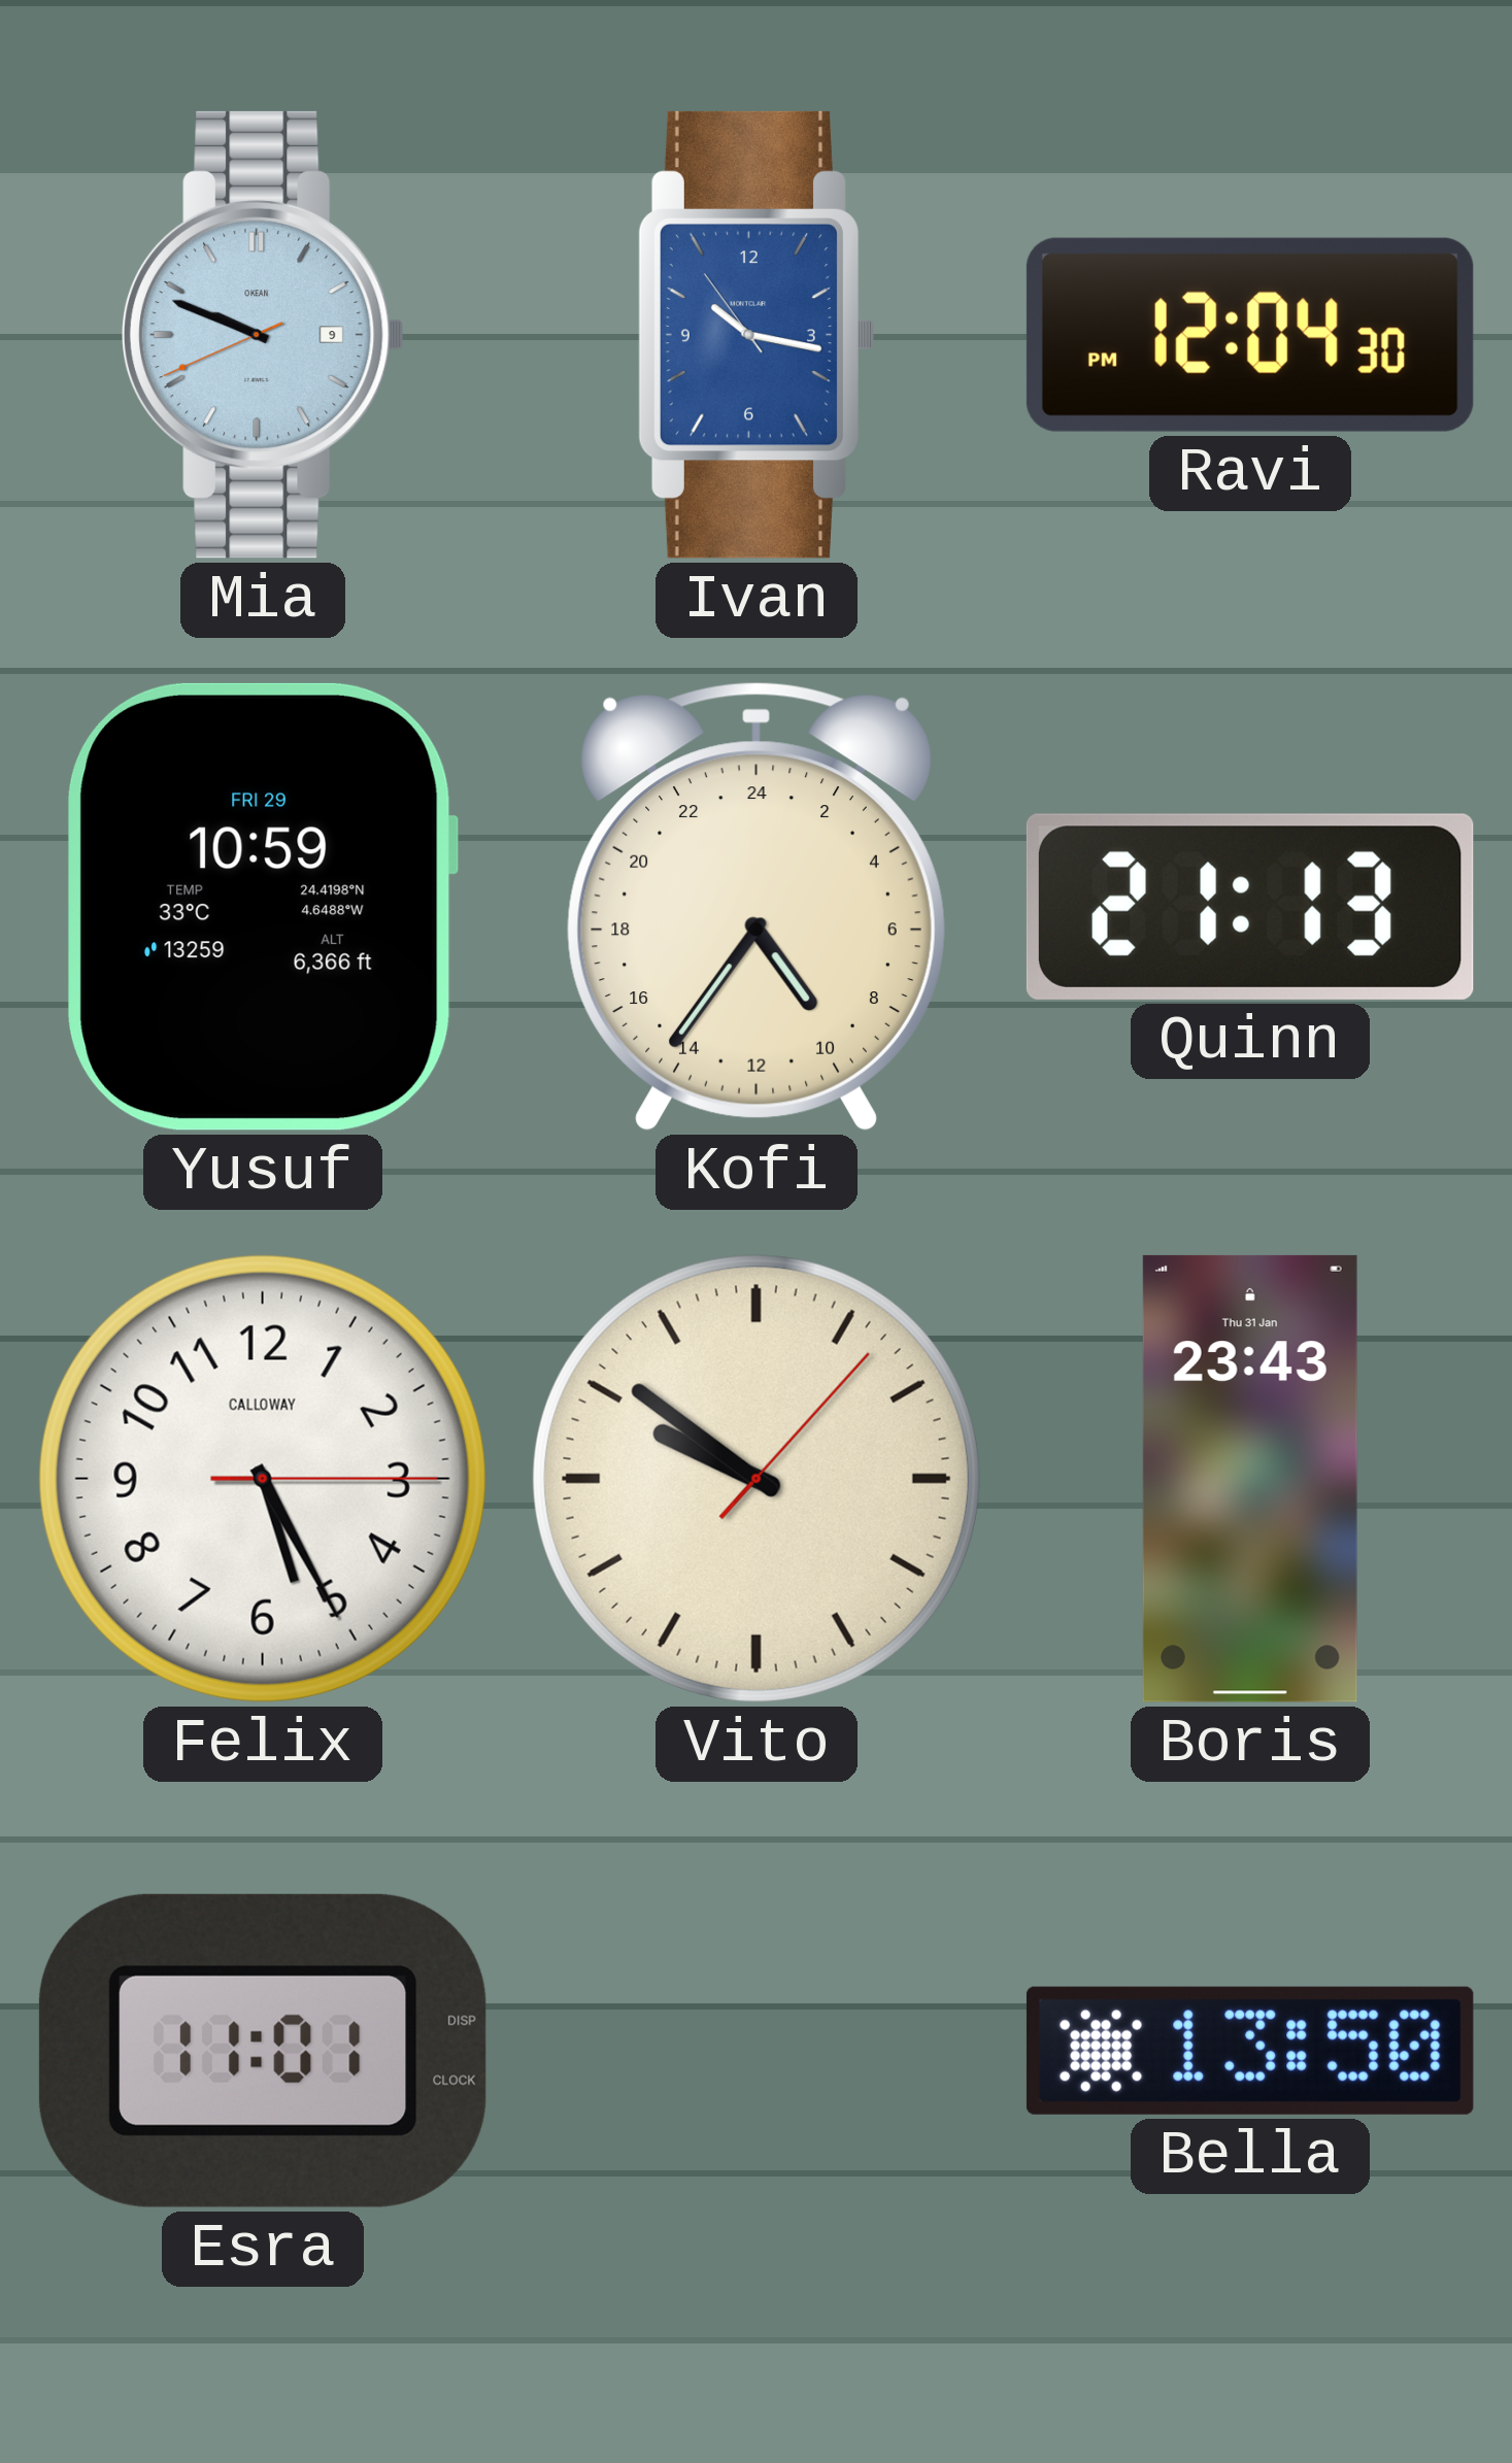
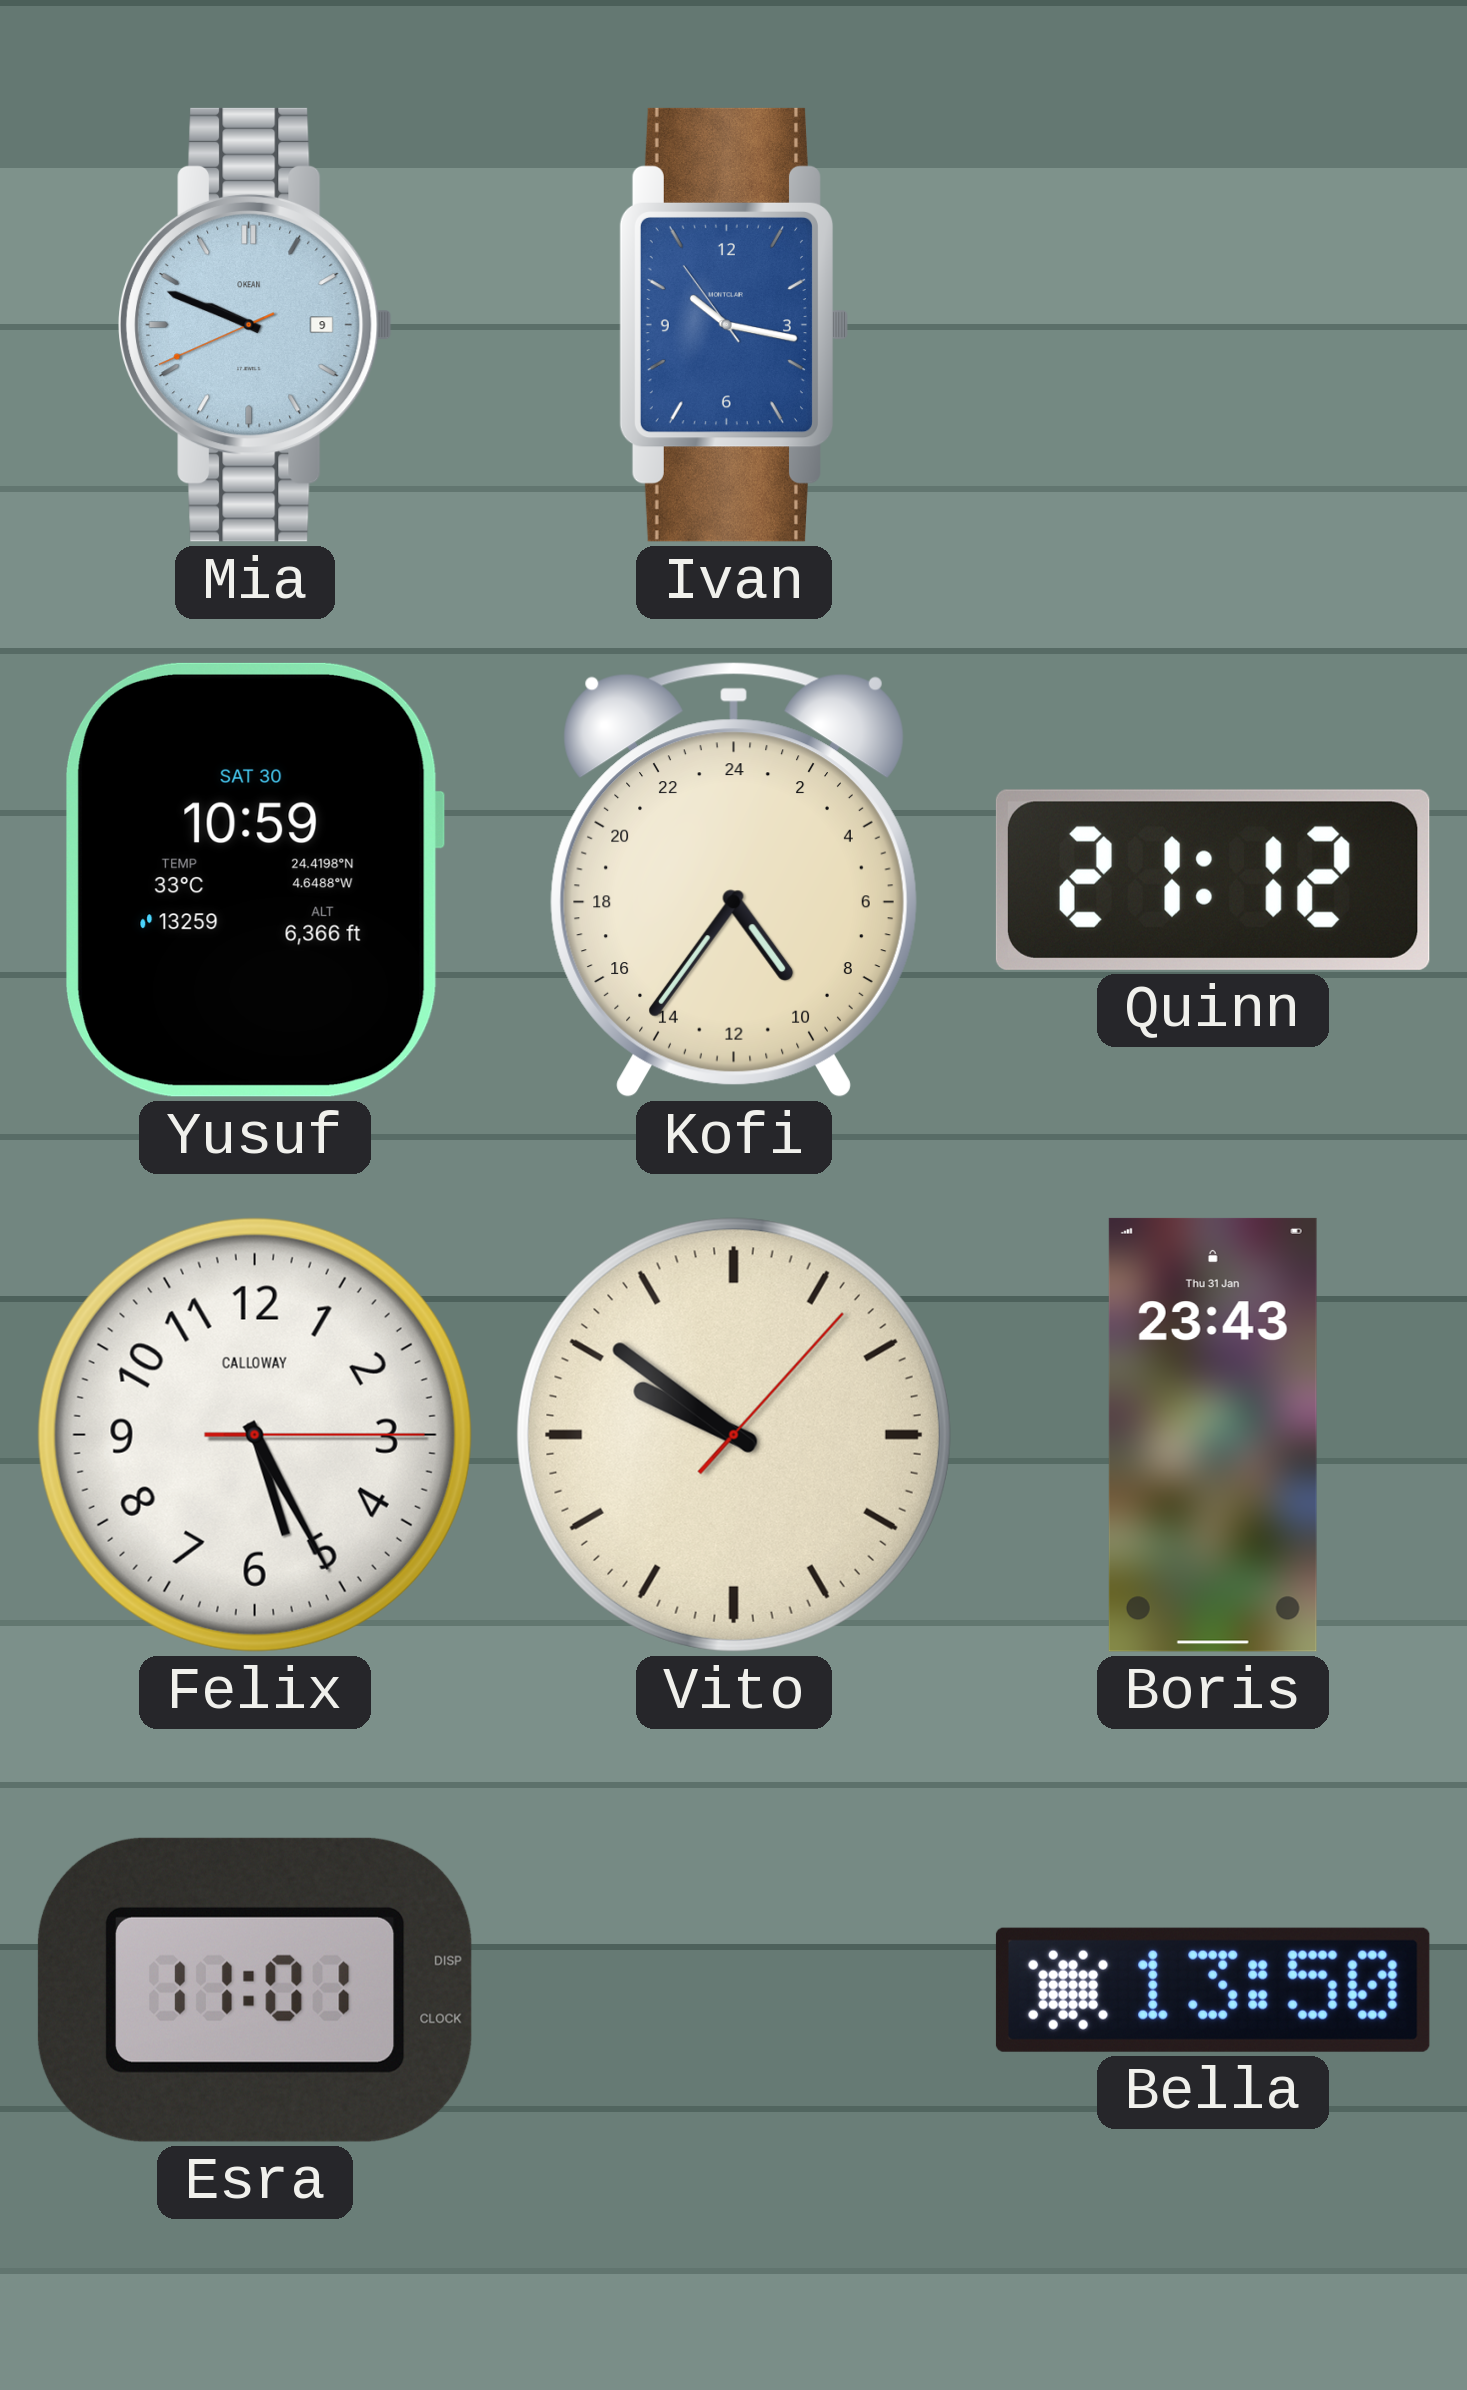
Ravi: 12:04 -> none
Yusuf date: FRI 29 -> SAT 30
Quinn: 21:13 -> 21:12
